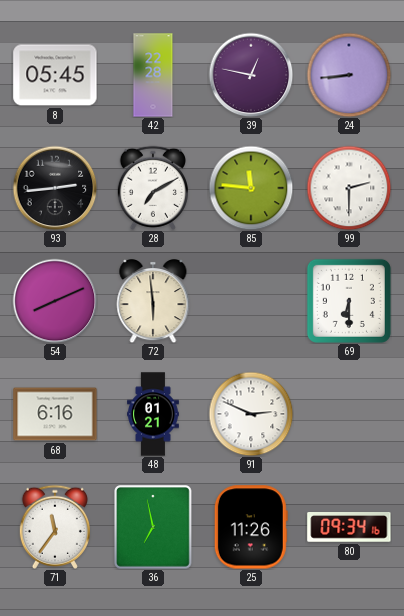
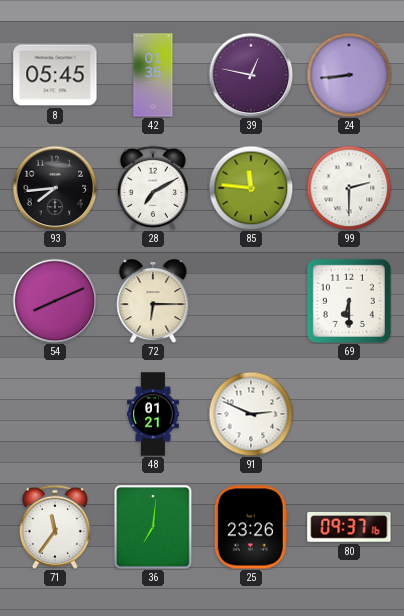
42: 22:28 -> 01:35
93: 2:44 -> 7:44
72: 5:59 -> 6:15
68: 6:16 -> none
36: 6:58 -> 7:01
25: 11:26 -> 23:26
80: 09:34 -> 09:37
